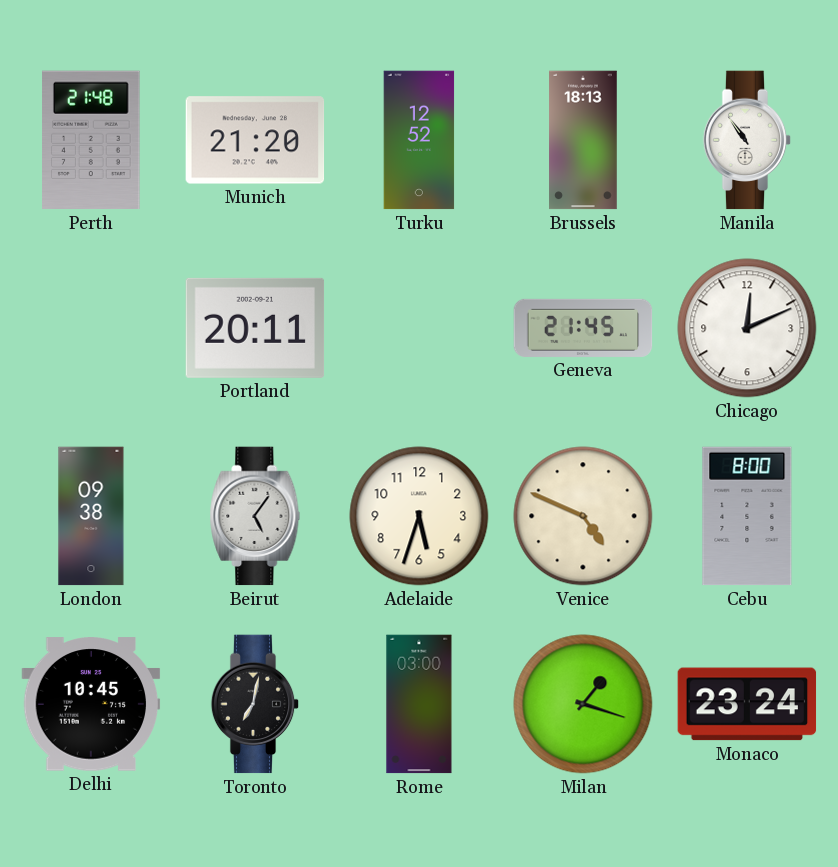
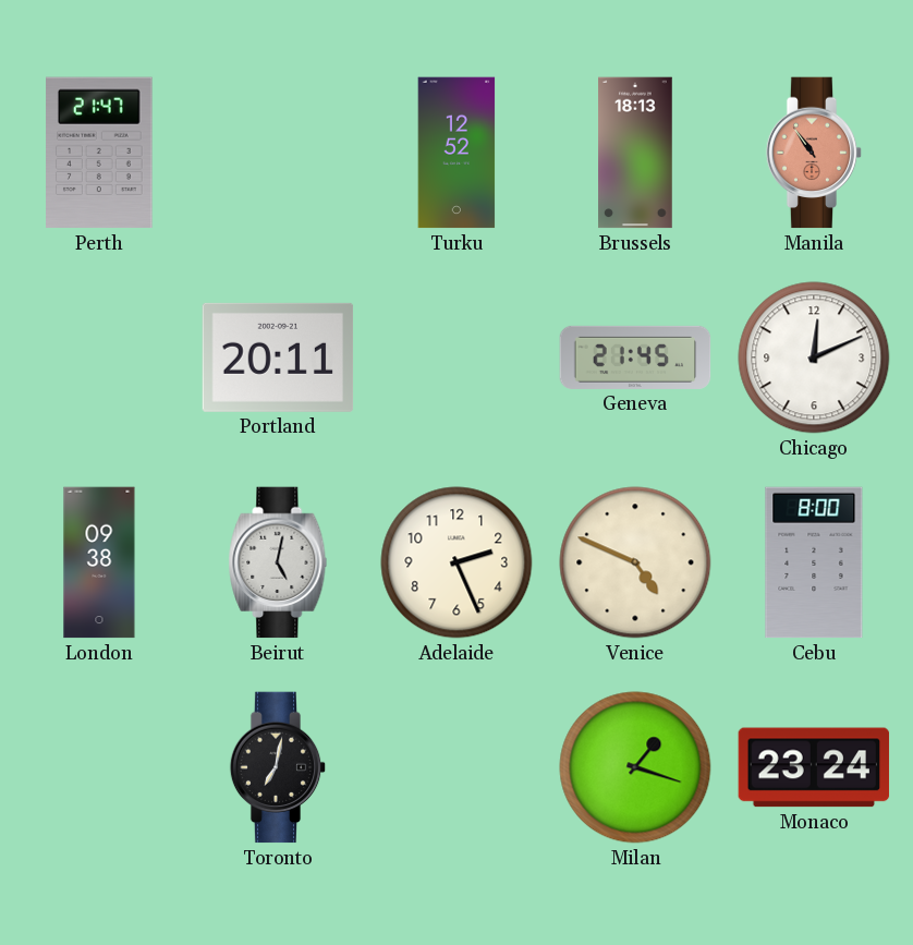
Perth: 21:48 -> 21:47
Munich: 21:20 -> none
Manila dial: white -> salmon
Beirut: 5:06 -> 5:02
Adelaide: 5:33 -> 2:26
Delhi: 10:45 -> none
Rome: 03:00 -> none
